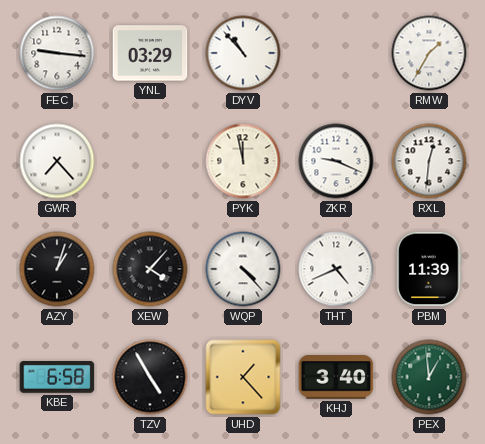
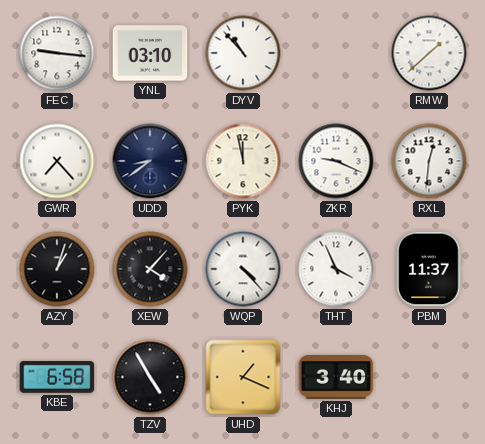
YNL: 03:29 -> 03:10
RMW: 1:35 -> 1:38
UDD: none -> 8:39
THT: 4:41 -> 3:56
PBM: 11:39 -> 11:37
UHD: 1:23 -> 1:19
PEX: 12:59 -> none
